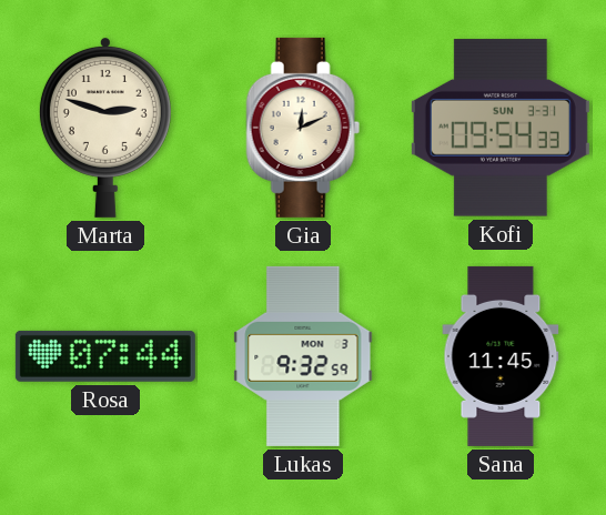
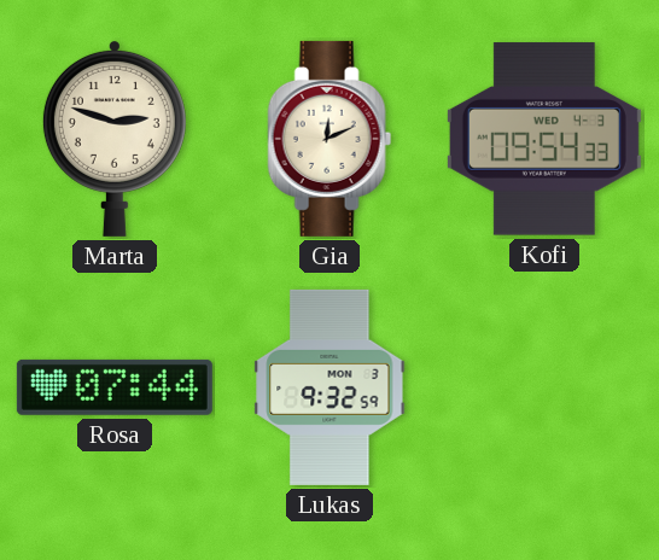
Kofi date: SUN 3-31 -> WED 4-3
Sana: 11:45 -> none
